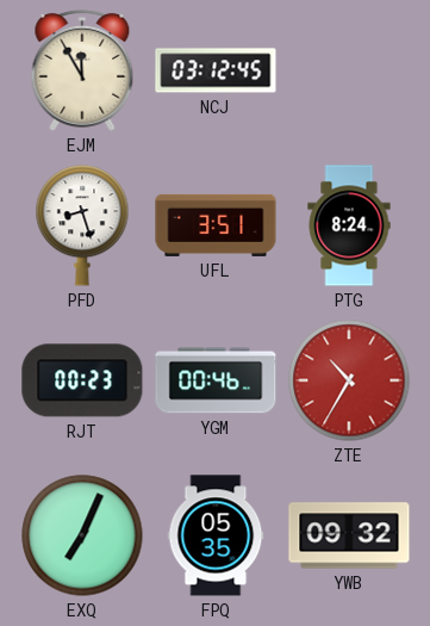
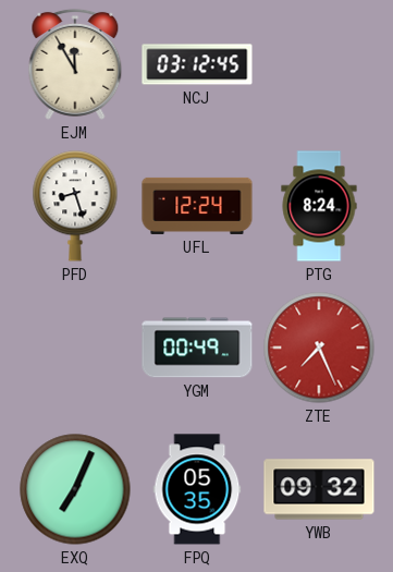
UFL: 3:51 -> 12:24
RJT: 00:23 -> none
YGM: 00:46 -> 00:49
ZTE: 10:35 -> 7:26
